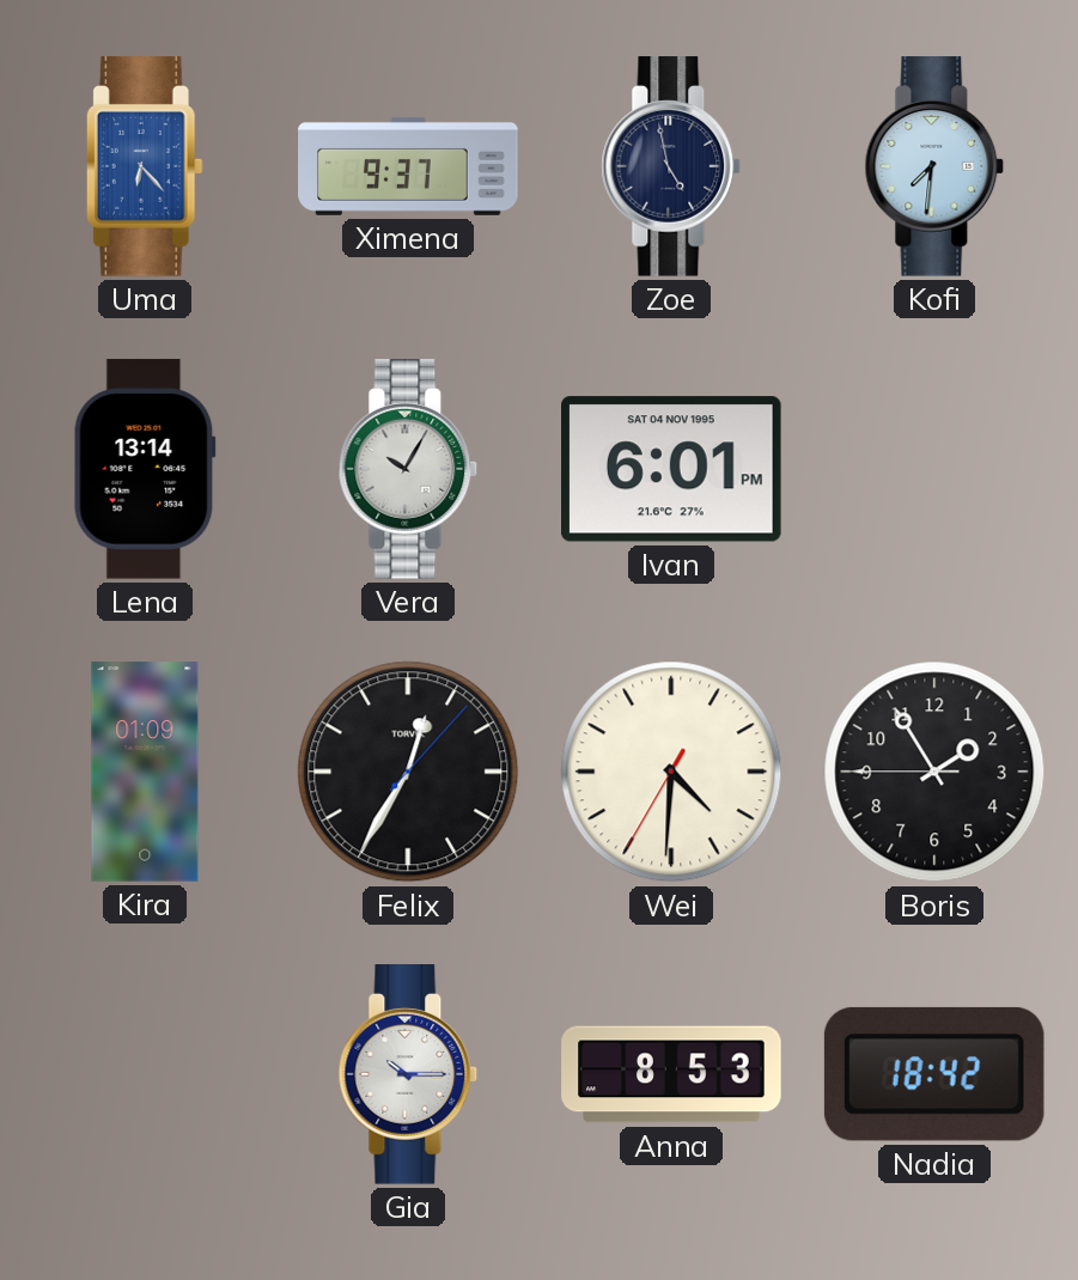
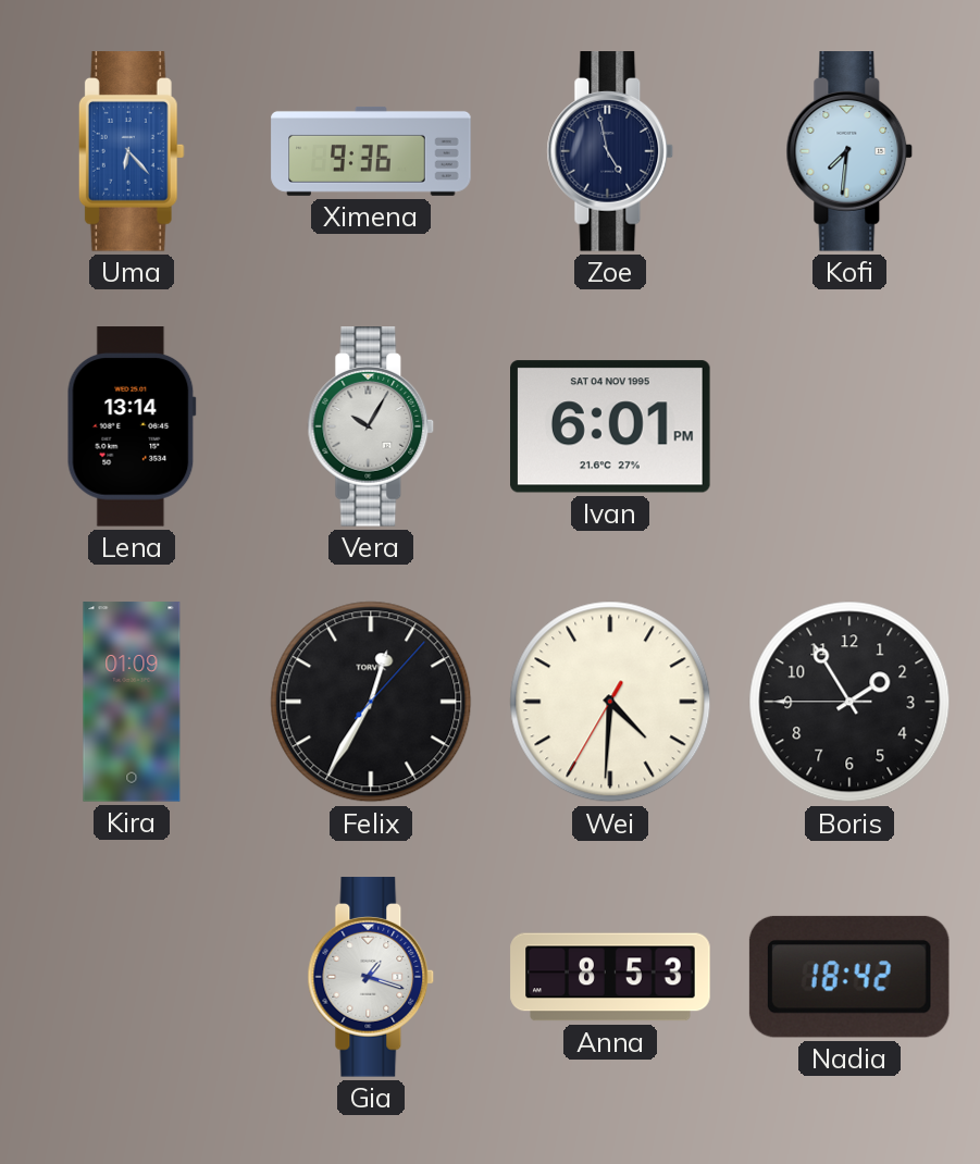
Ximena: 9:37 -> 9:36
Gia: 10:15 -> 1:18
